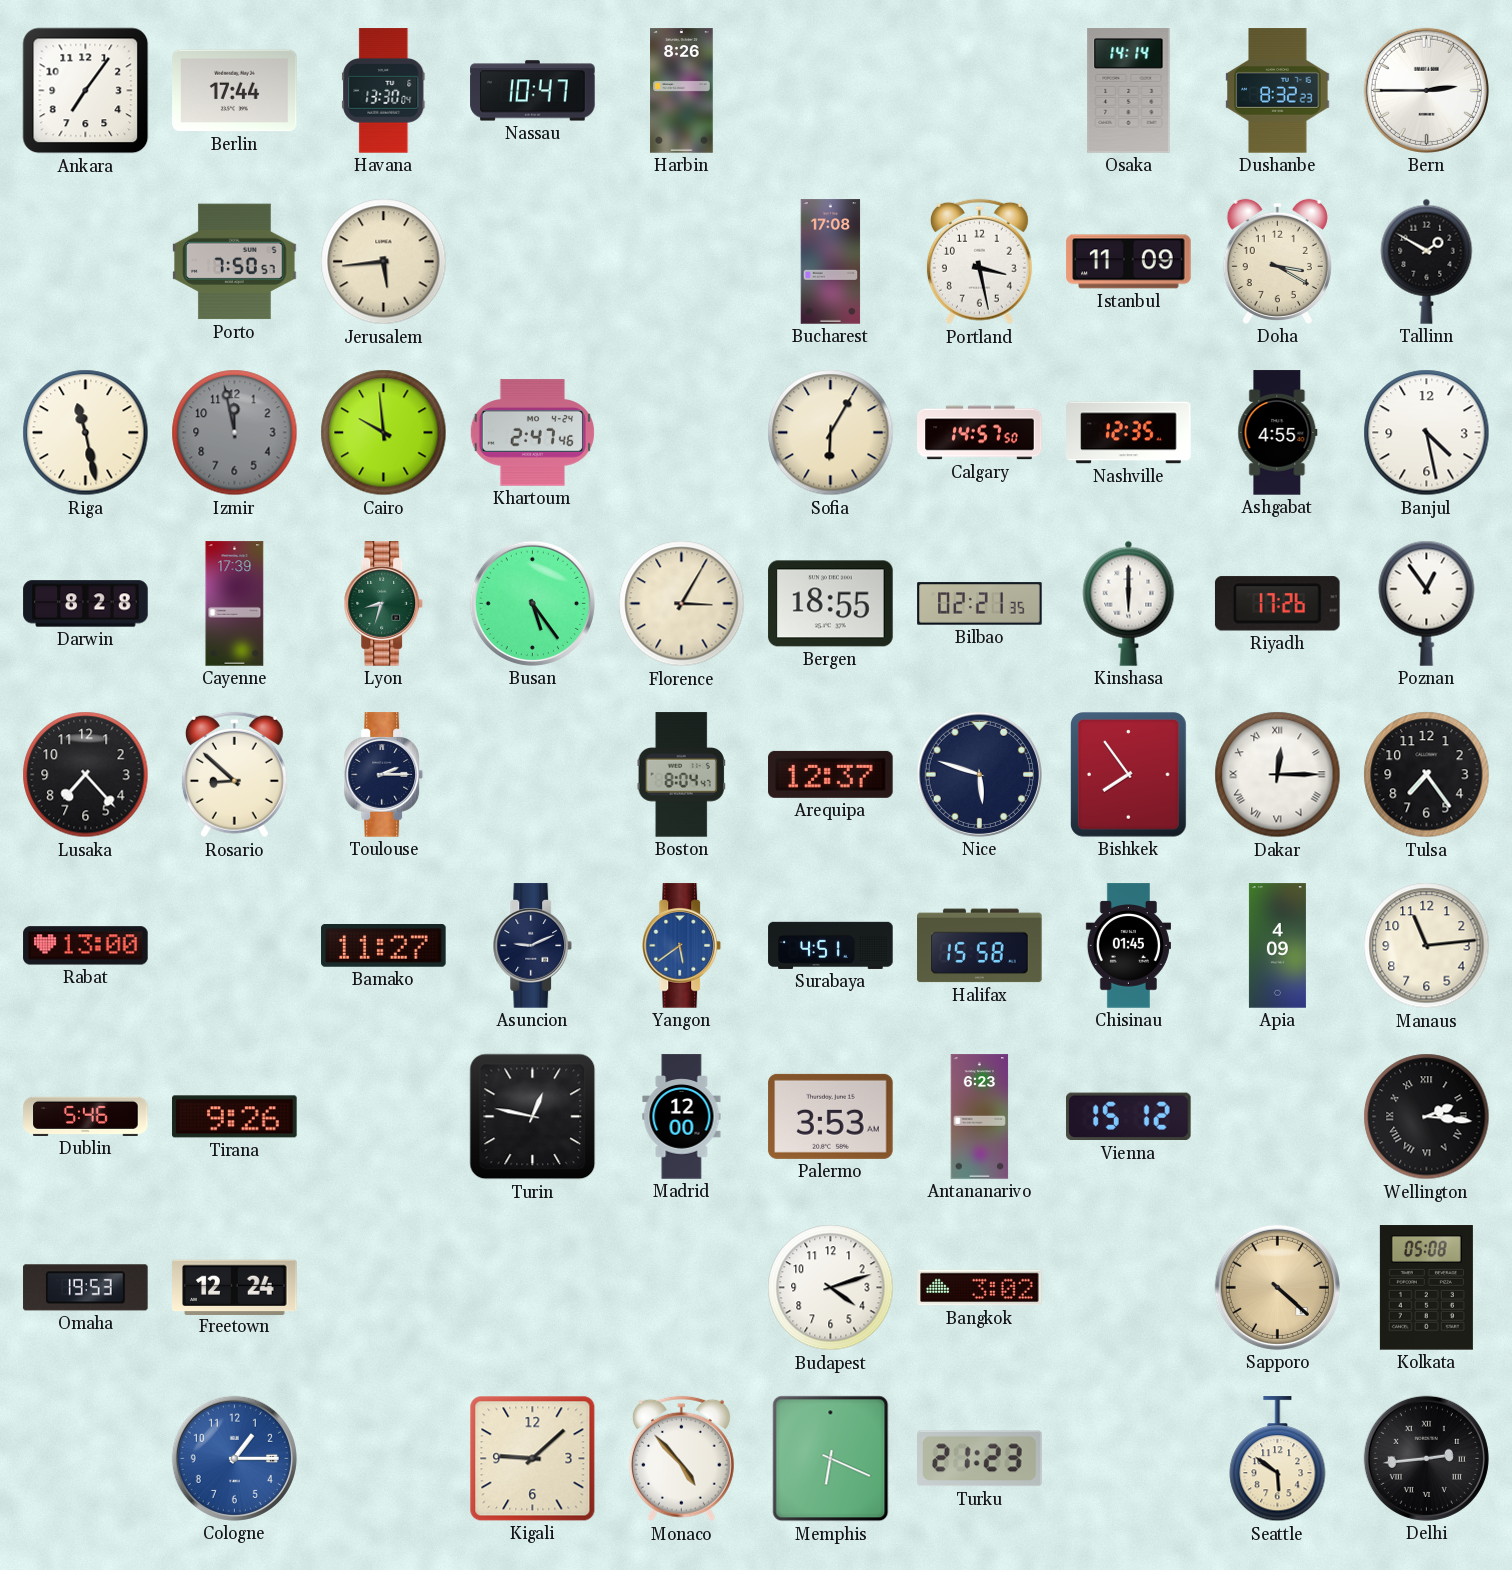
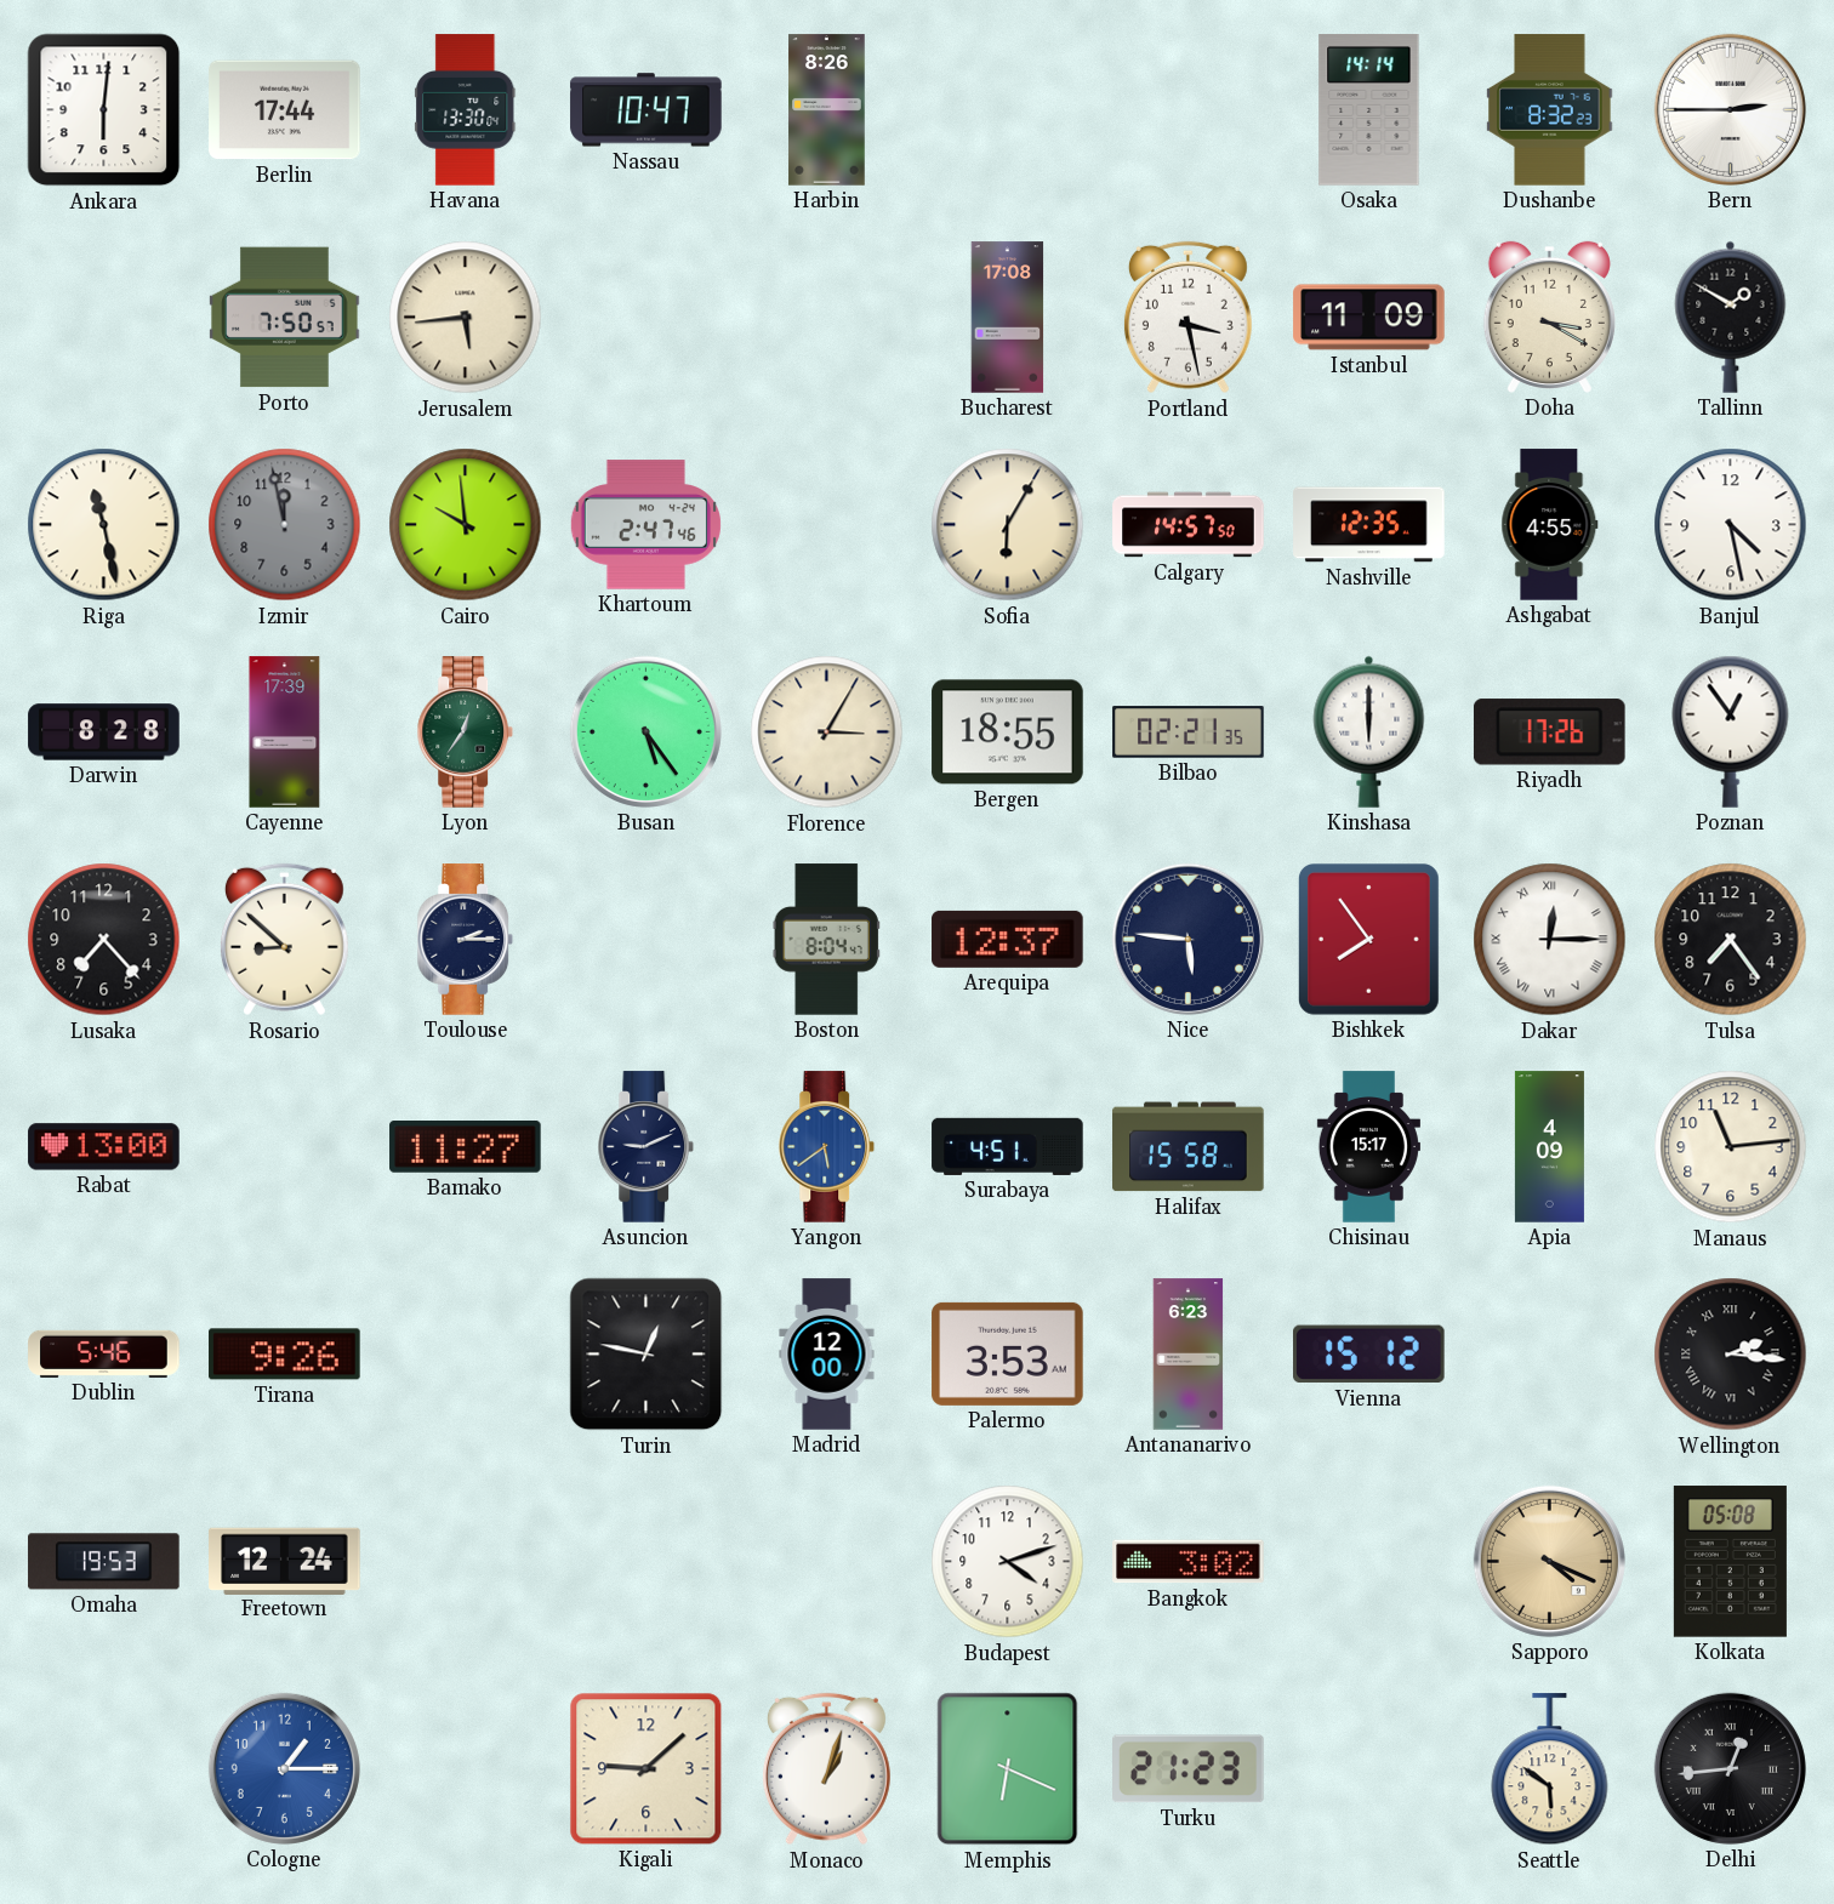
Ankara: 7:06 -> 6:01
Lyon: 8:33 -> 12:36
Nice: 5:48 -> 5:46
Chisinau: 01:45 -> 15:17
Sapporo: 4:22 -> 4:19
Monaco: 4:53 -> 1:03
Delhi: 2:44 -> 12:44
